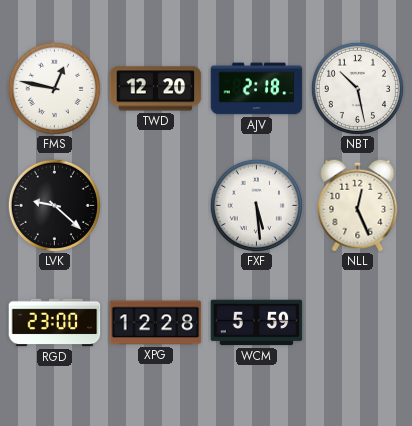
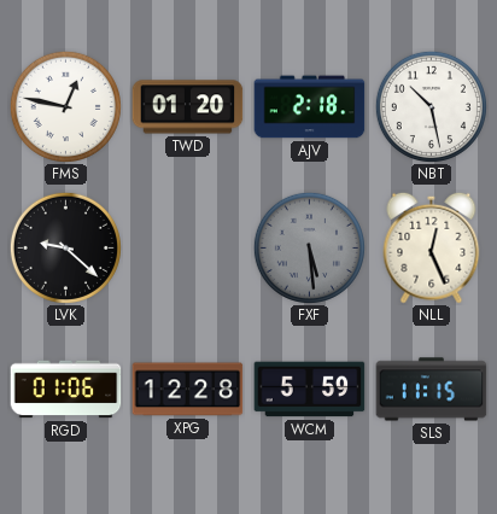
TWD: 12:20 -> 01:20
FXF dial: white -> grey
RGD: 23:00 -> 01:06
SLS: none -> 11:15
